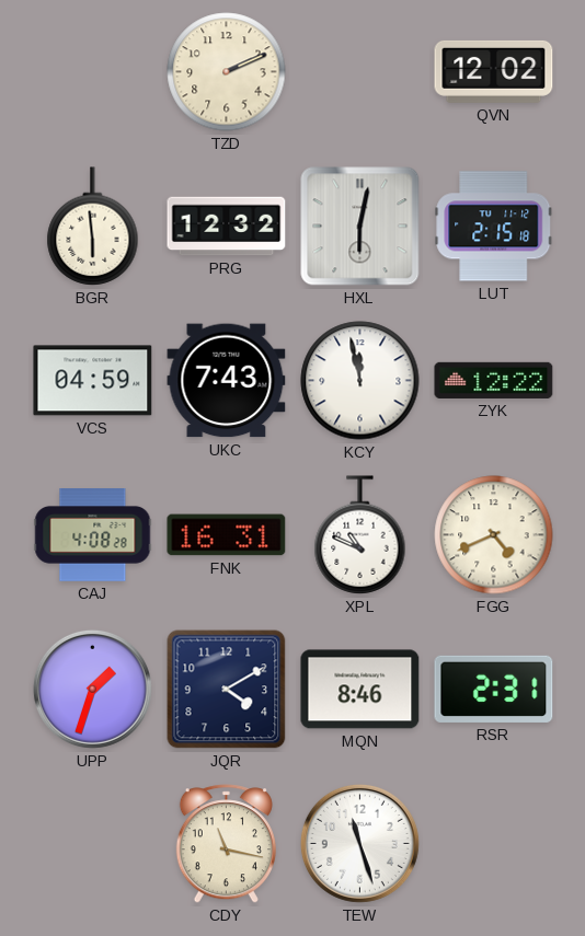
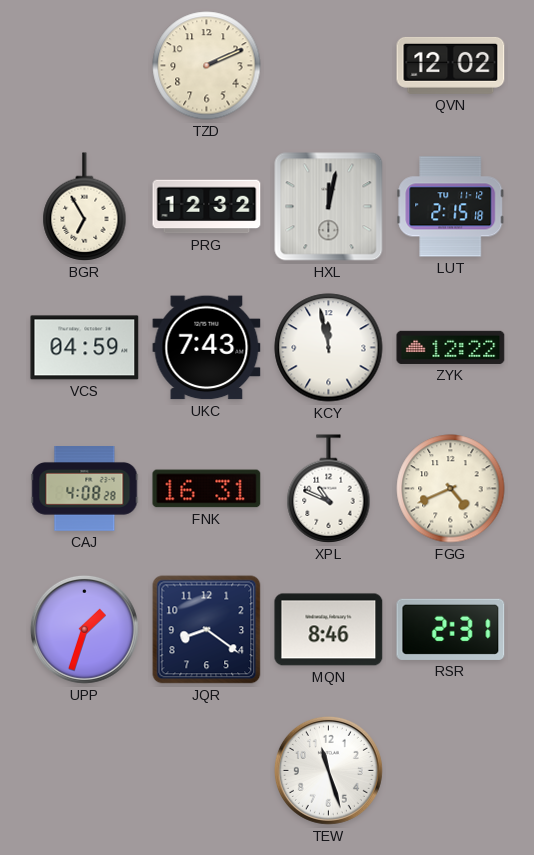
BGR: 5:59 -> 6:55
HXL: 6:02 -> 12:02
JQR: 4:10 -> 8:21
CDY: 11:17 -> none
